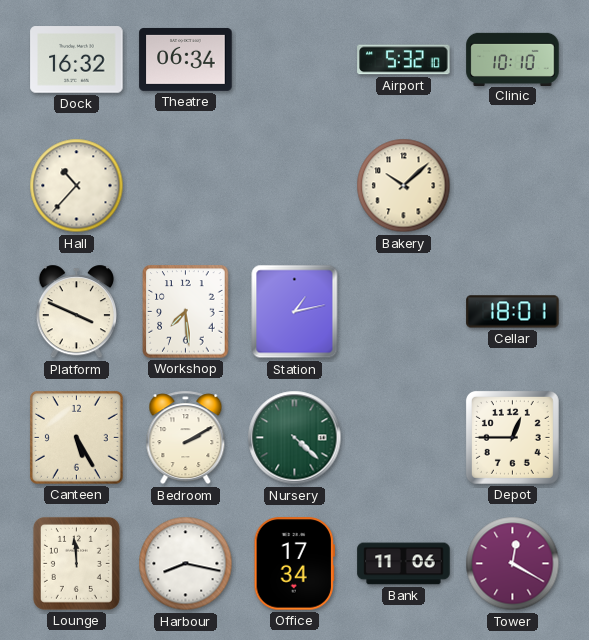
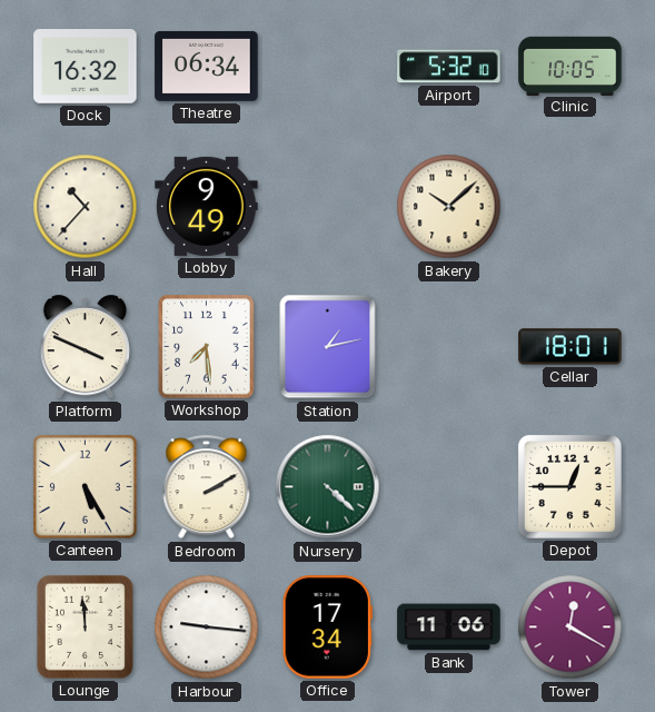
Clinic: 10:10 -> 10:05
Lobby: none -> 9:49
Harbour: 8:17 -> 9:16
